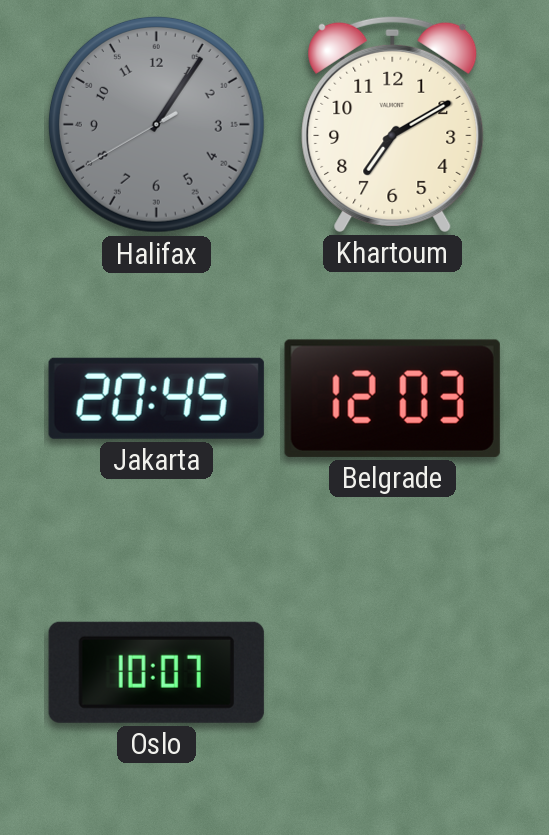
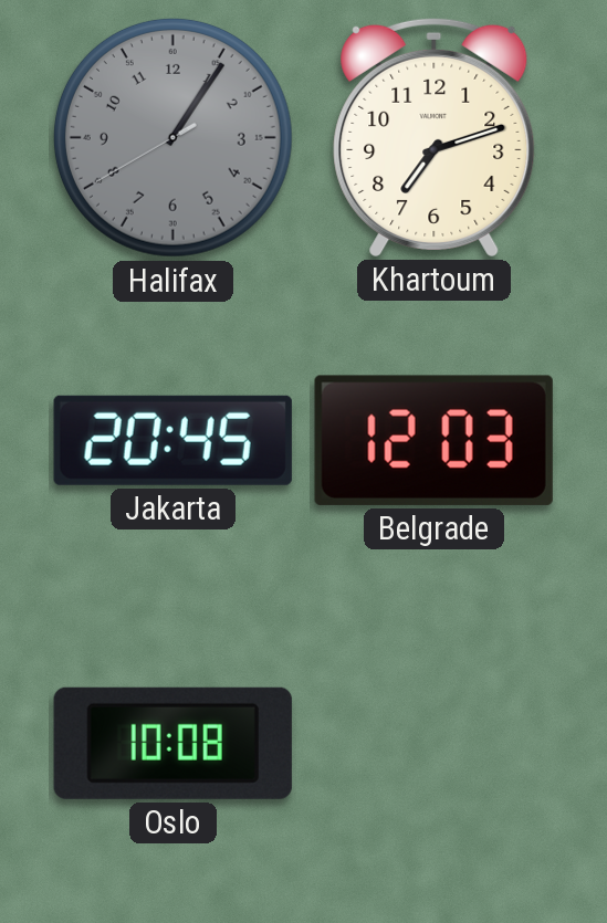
Khartoum: 7:10 -> 7:12
Oslo: 10:07 -> 10:08
